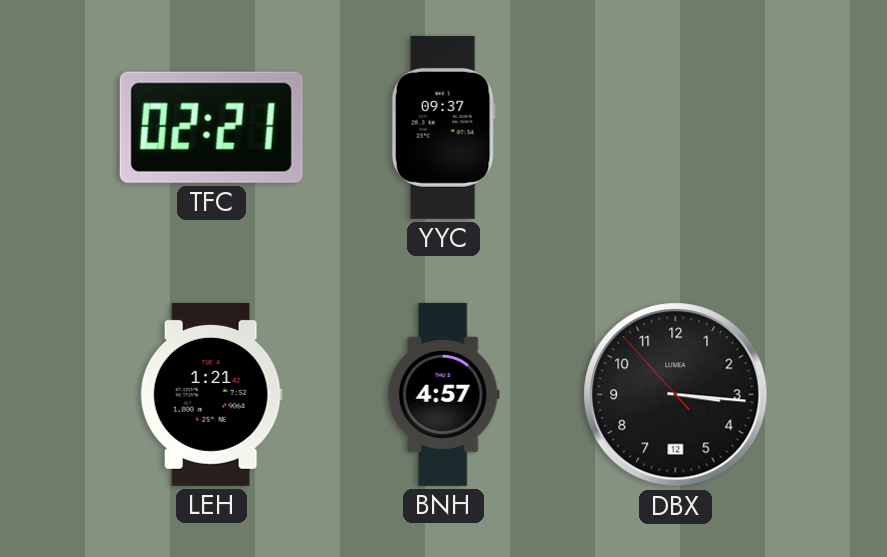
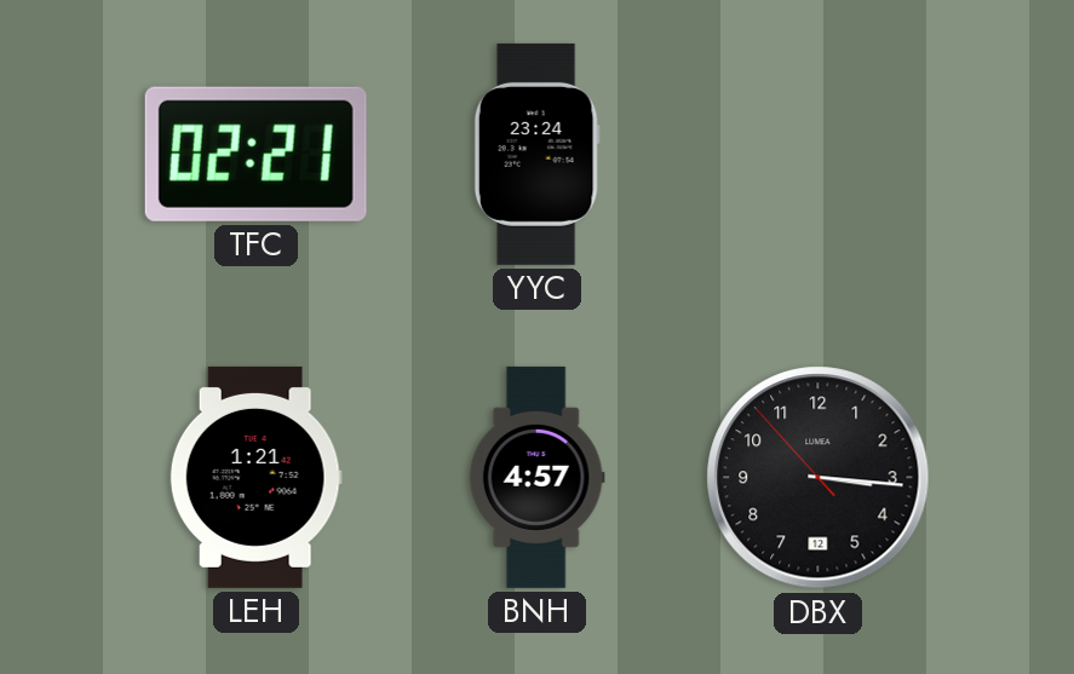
YYC: 09:37 -> 23:24
